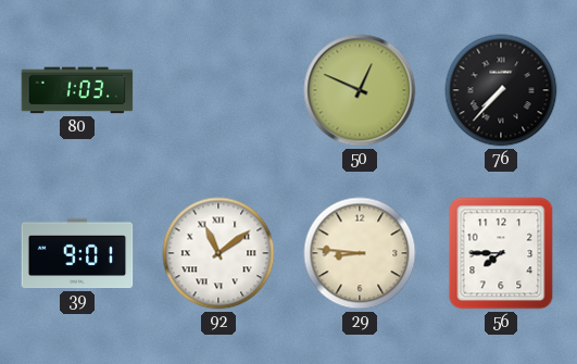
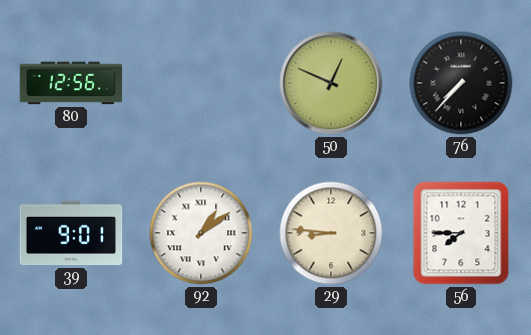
80: 1:03 -> 12:56
92: 11:09 -> 1:09
